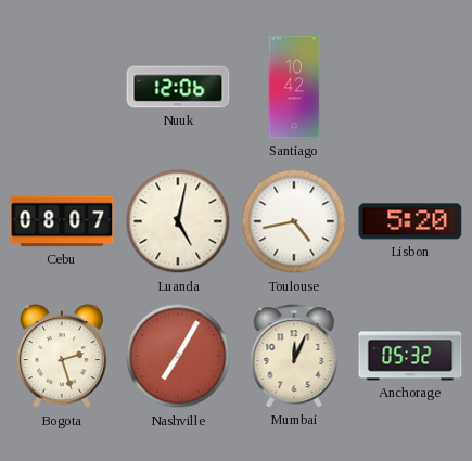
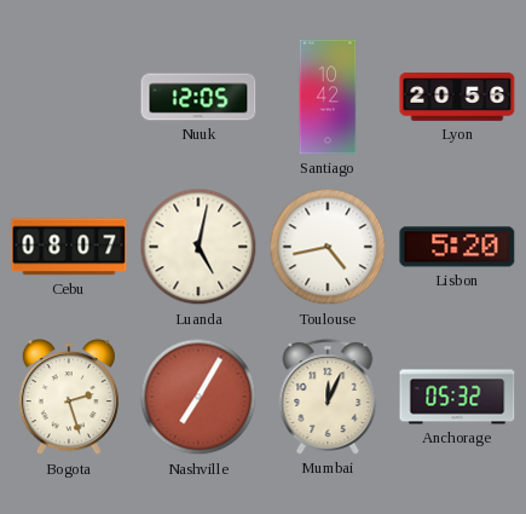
Nuuk: 12:06 -> 12:05
Lyon: none -> 20:56
